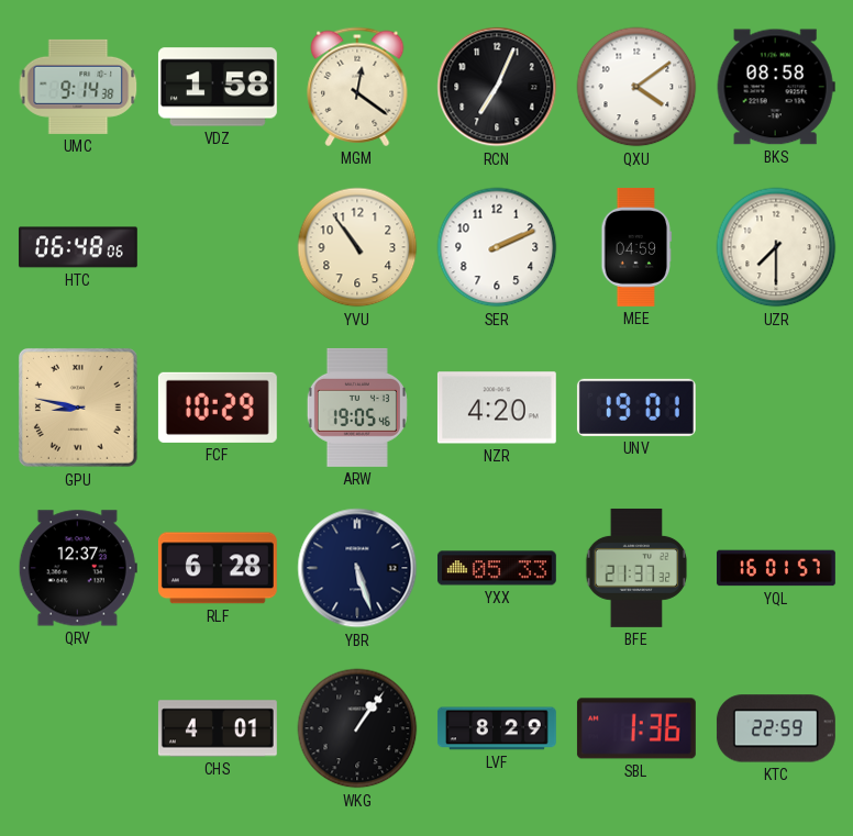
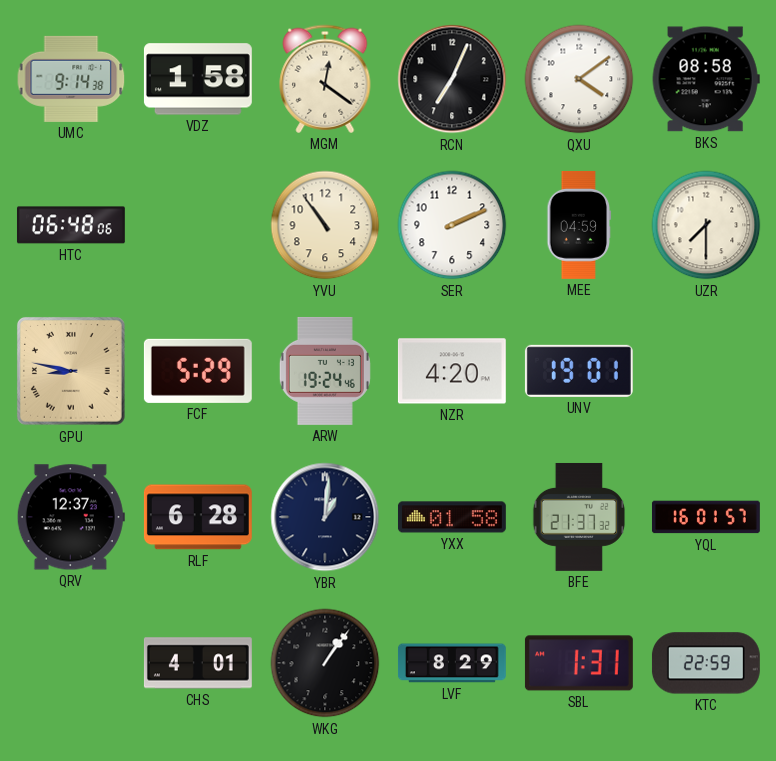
FCF: 10:29 -> 5:29
ARW: 19:05 -> 19:24
YBR: 5:27 -> 1:01
YXX: 05:33 -> 01:58
SBL: 1:36 -> 1:31
